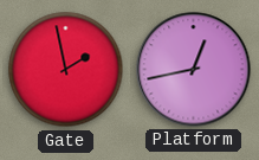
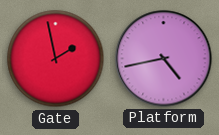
Platform: 12:43 -> 4:43
